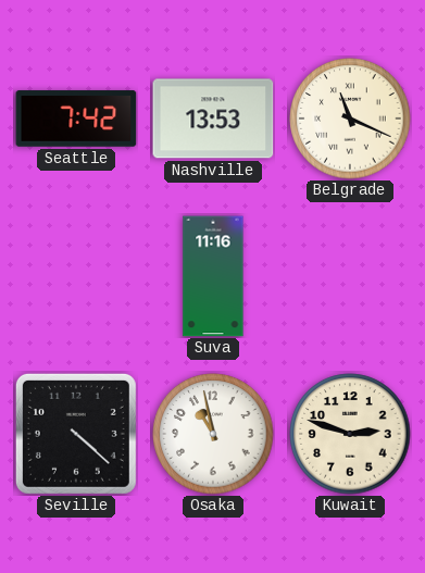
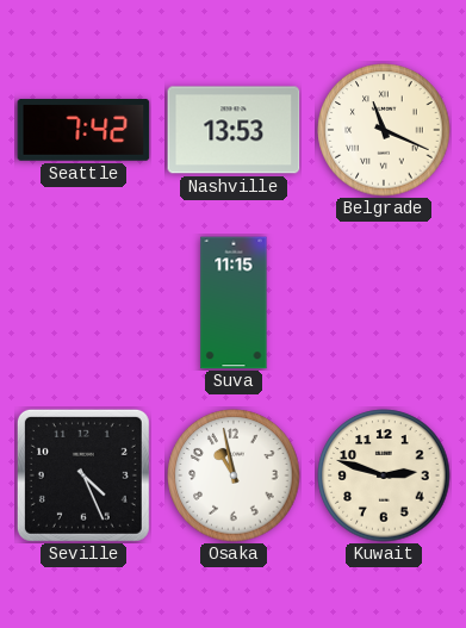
Suva: 11:16 -> 11:15
Seville: 4:22 -> 4:26
